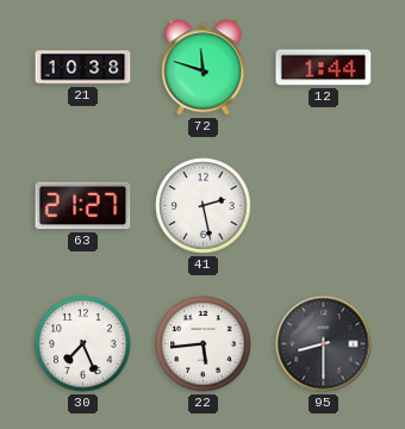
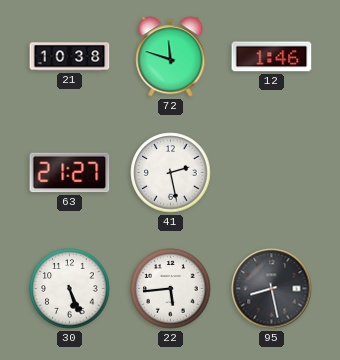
12: 1:44 -> 1:46
30: 7:26 -> 5:26
95: 8:30 -> 8:28
